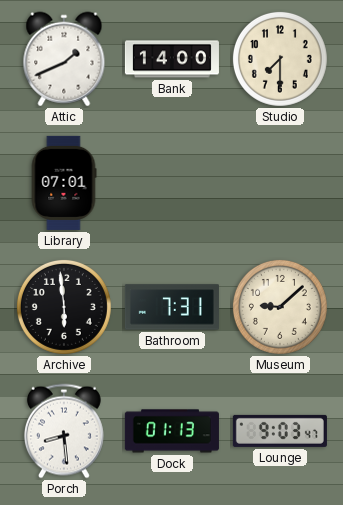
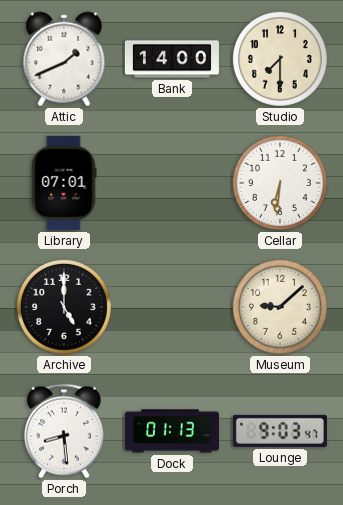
Cellar: none -> 6:31
Archive: 5:59 -> 5:00
Bathroom: 7:31 -> none
